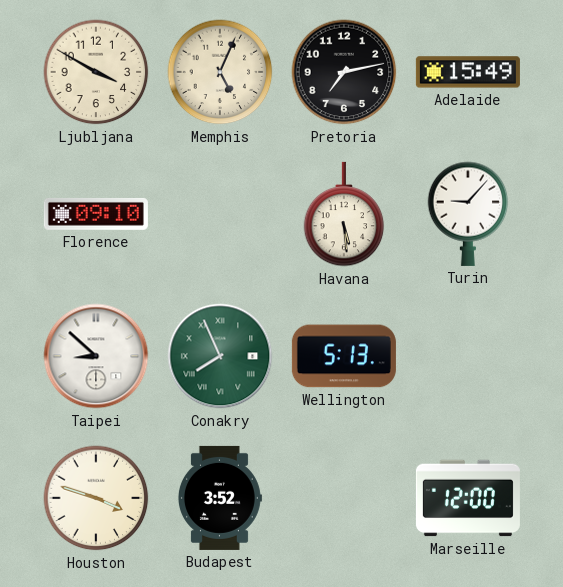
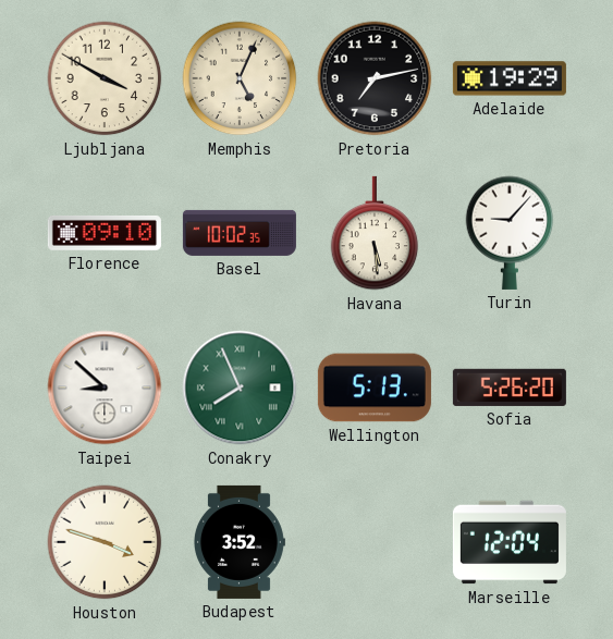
Adelaide: 15:49 -> 19:29
Basel: none -> 10:02
Sofia: none -> 5:26
Marseille: 12:00 -> 12:04
